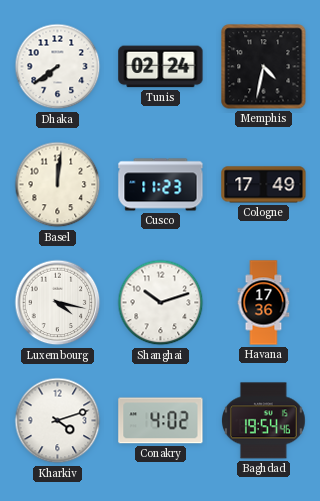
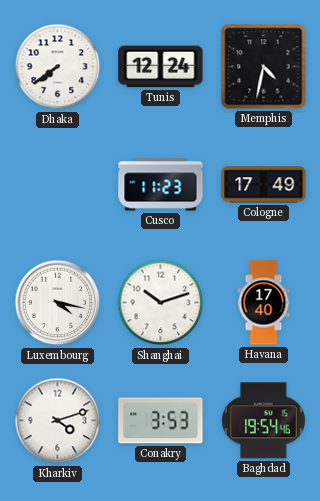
Tunis: 02:24 -> 12:24
Basel: 12:01 -> none
Havana: 17:36 -> 17:40
Conakry: 4:02 -> 3:53
